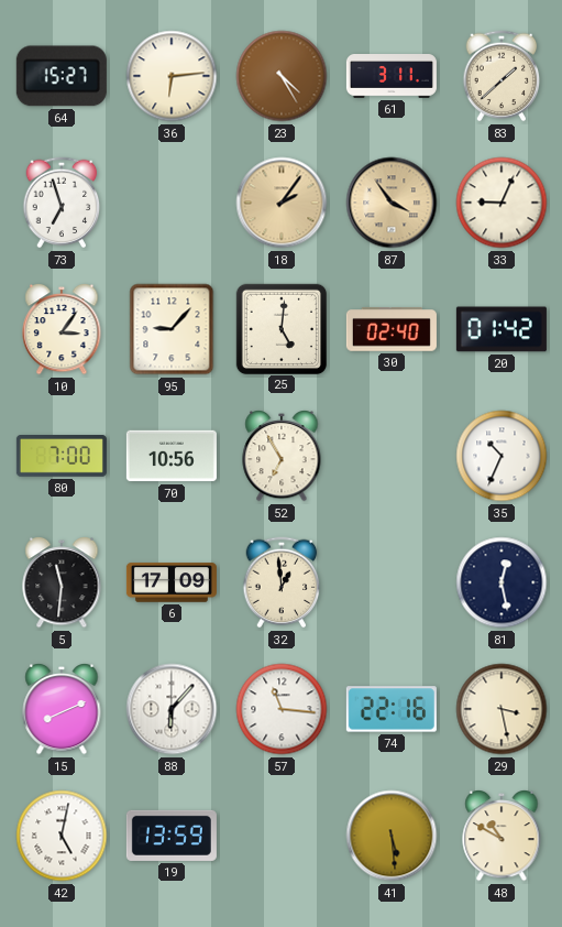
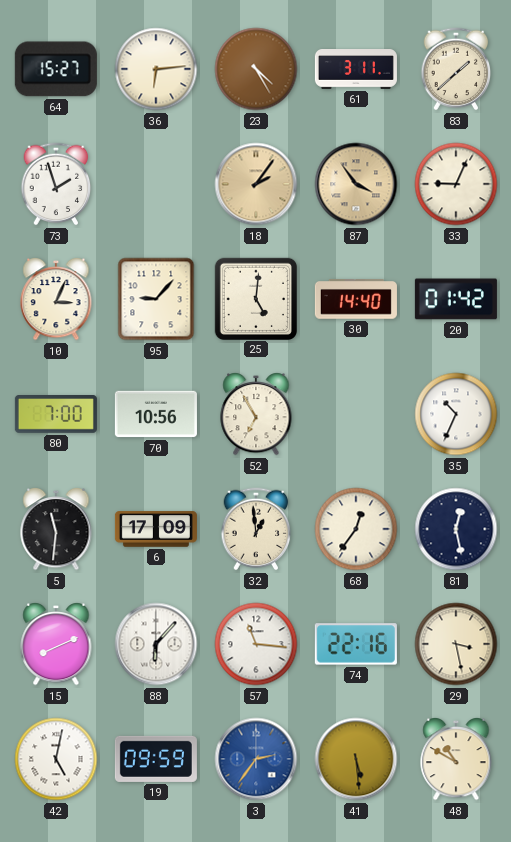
73: 6:57 -> 1:57
10: 3:06 -> 3:04
30: 02:40 -> 14:40
68: none -> 12:36
19: 13:59 -> 09:59
3: none -> 2:36
